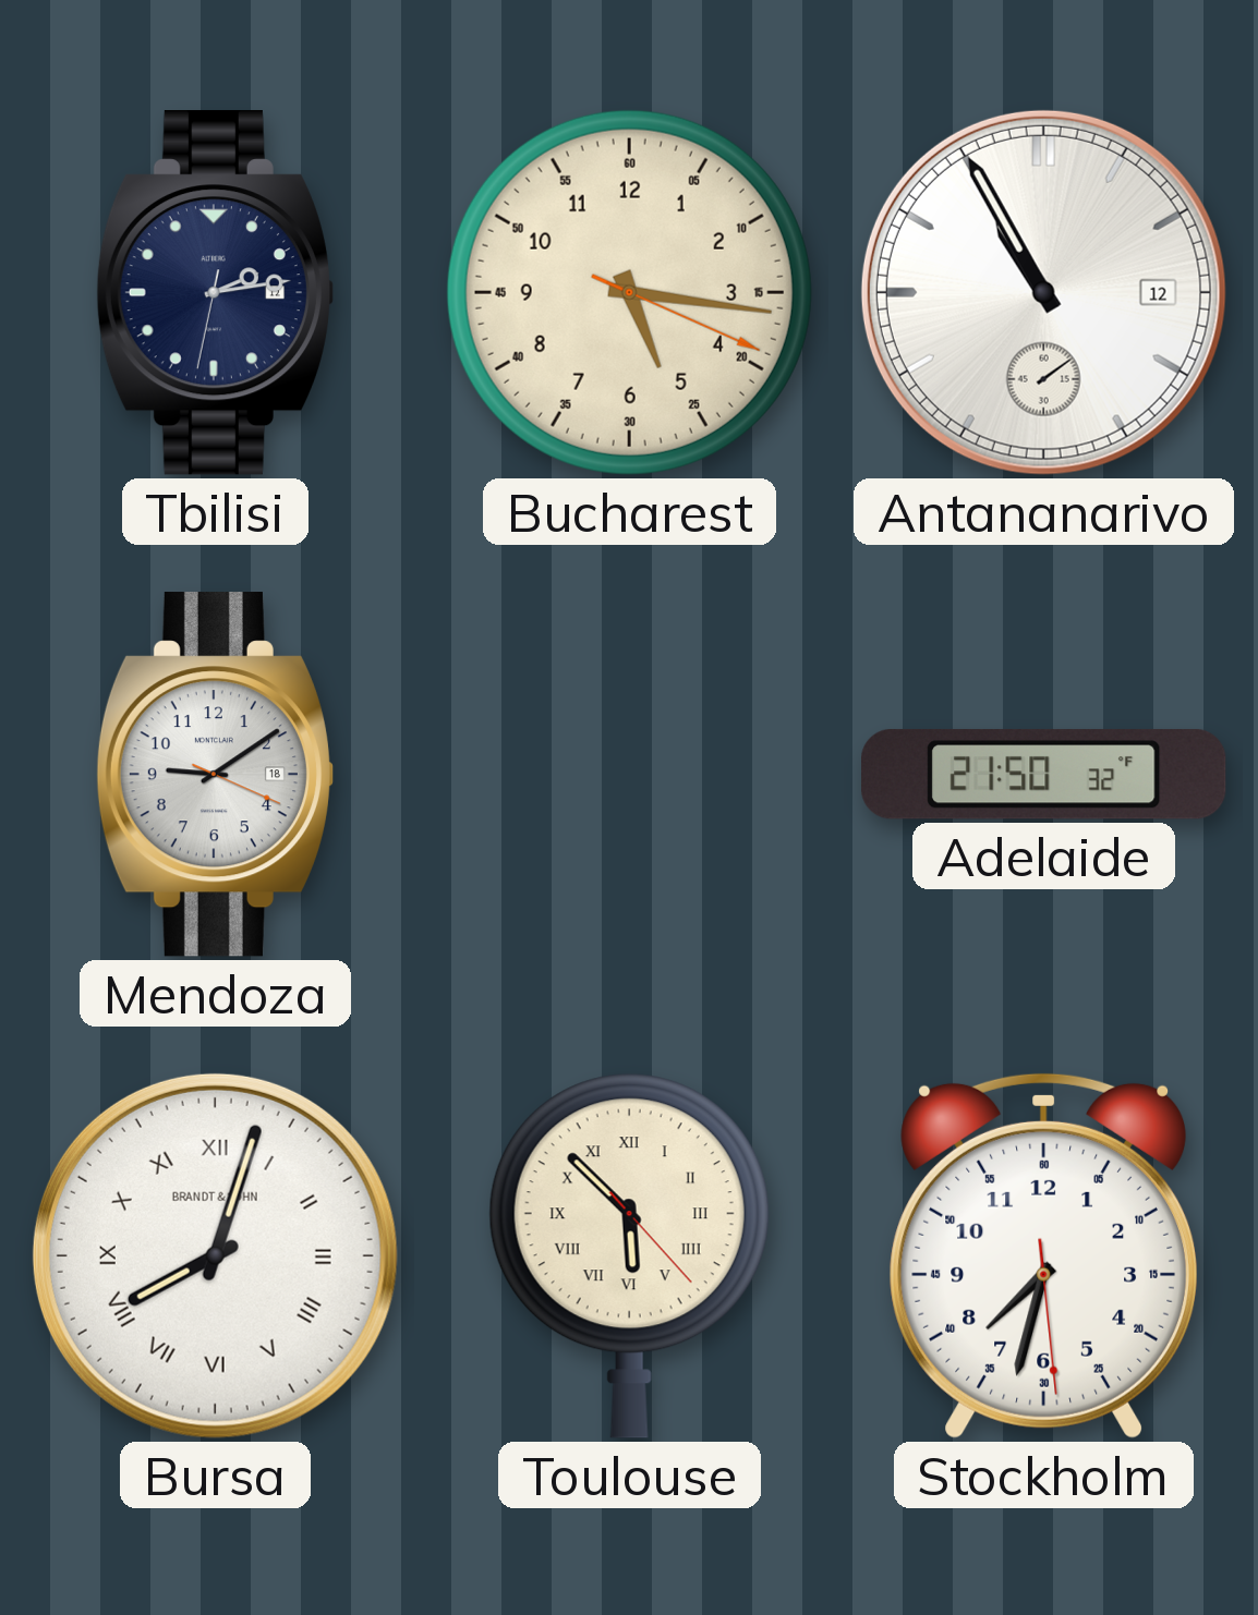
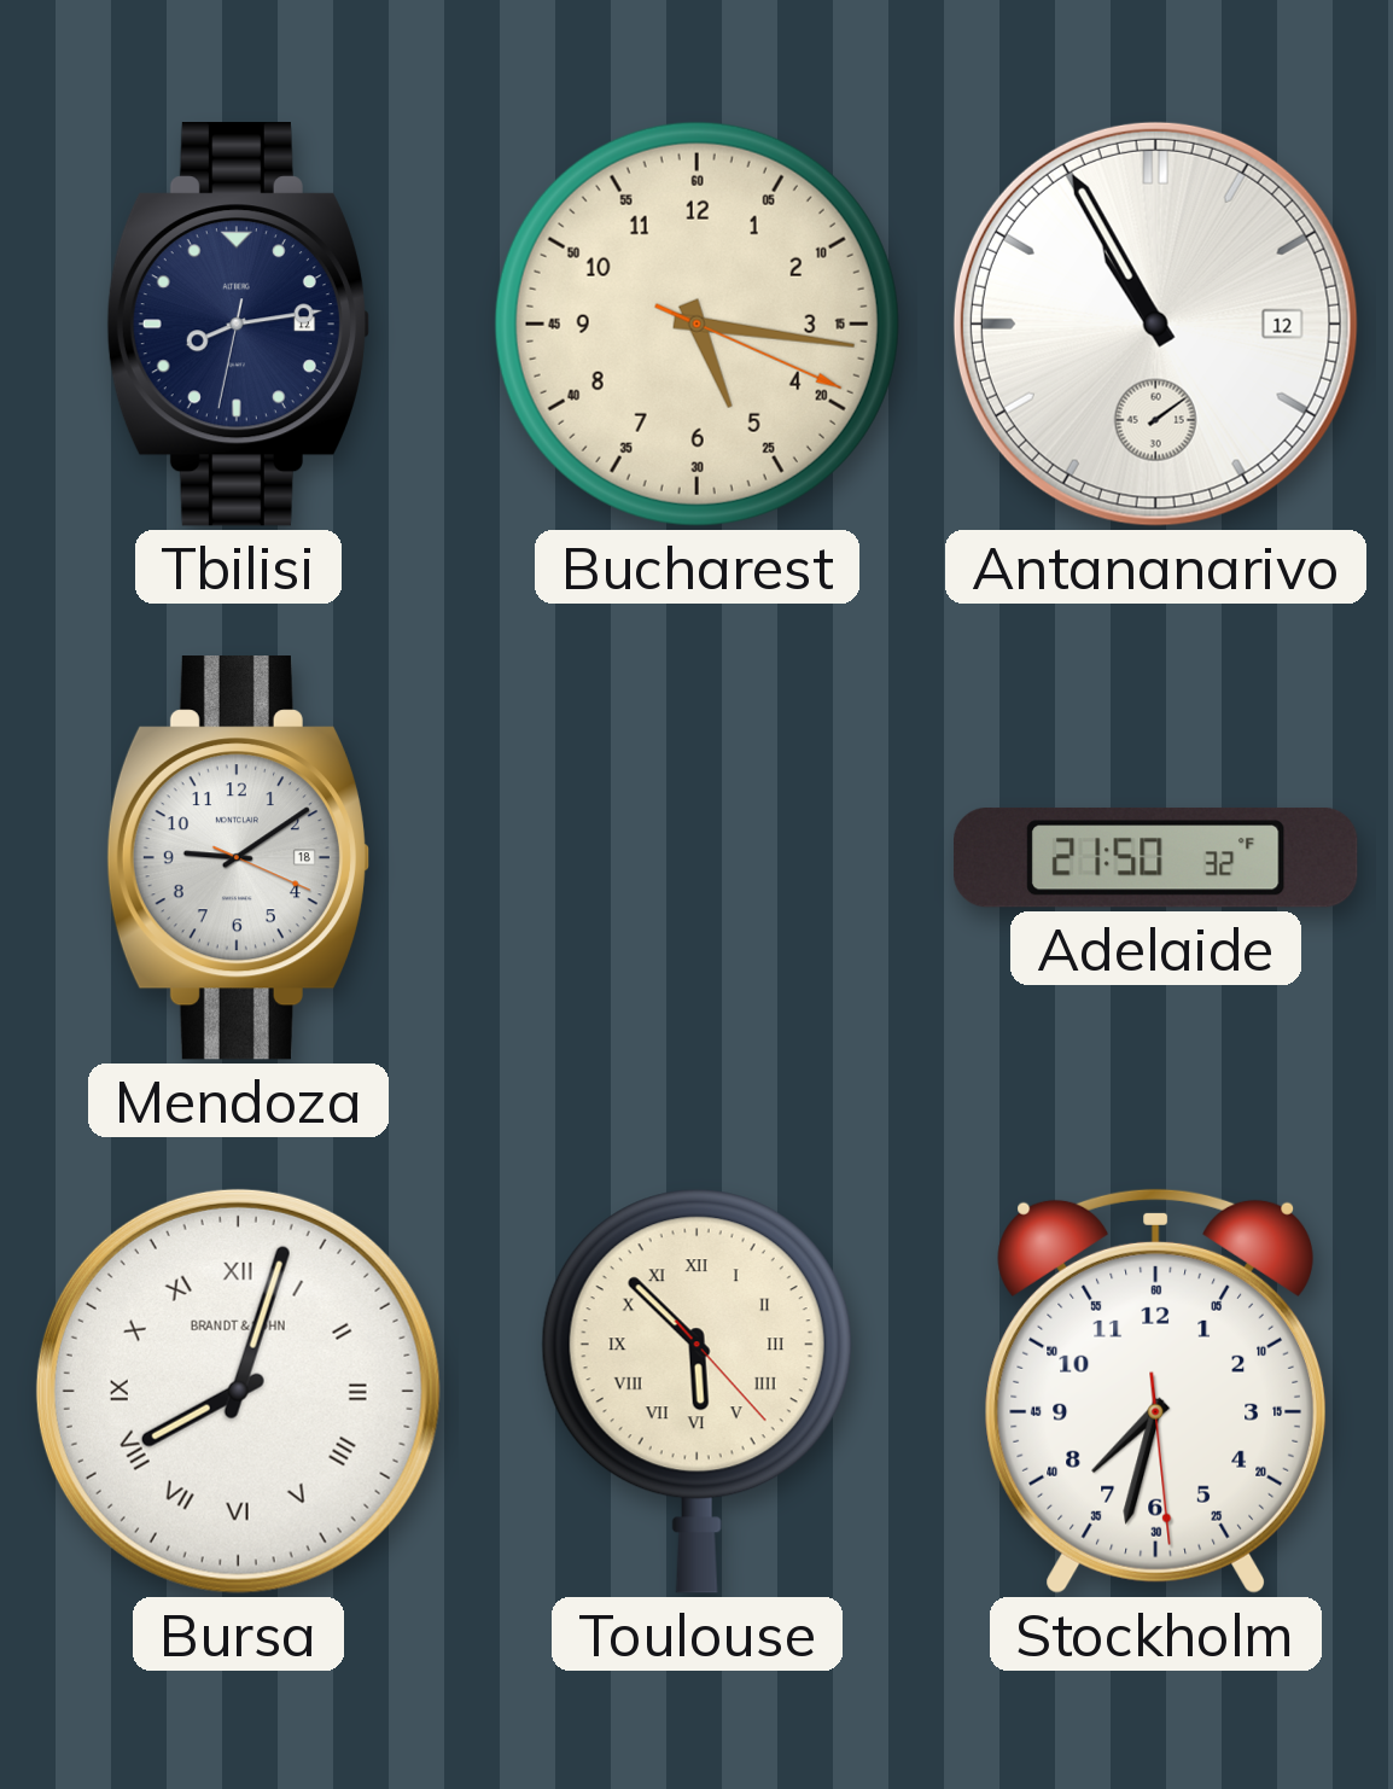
Tbilisi: 2:13 -> 8:13
